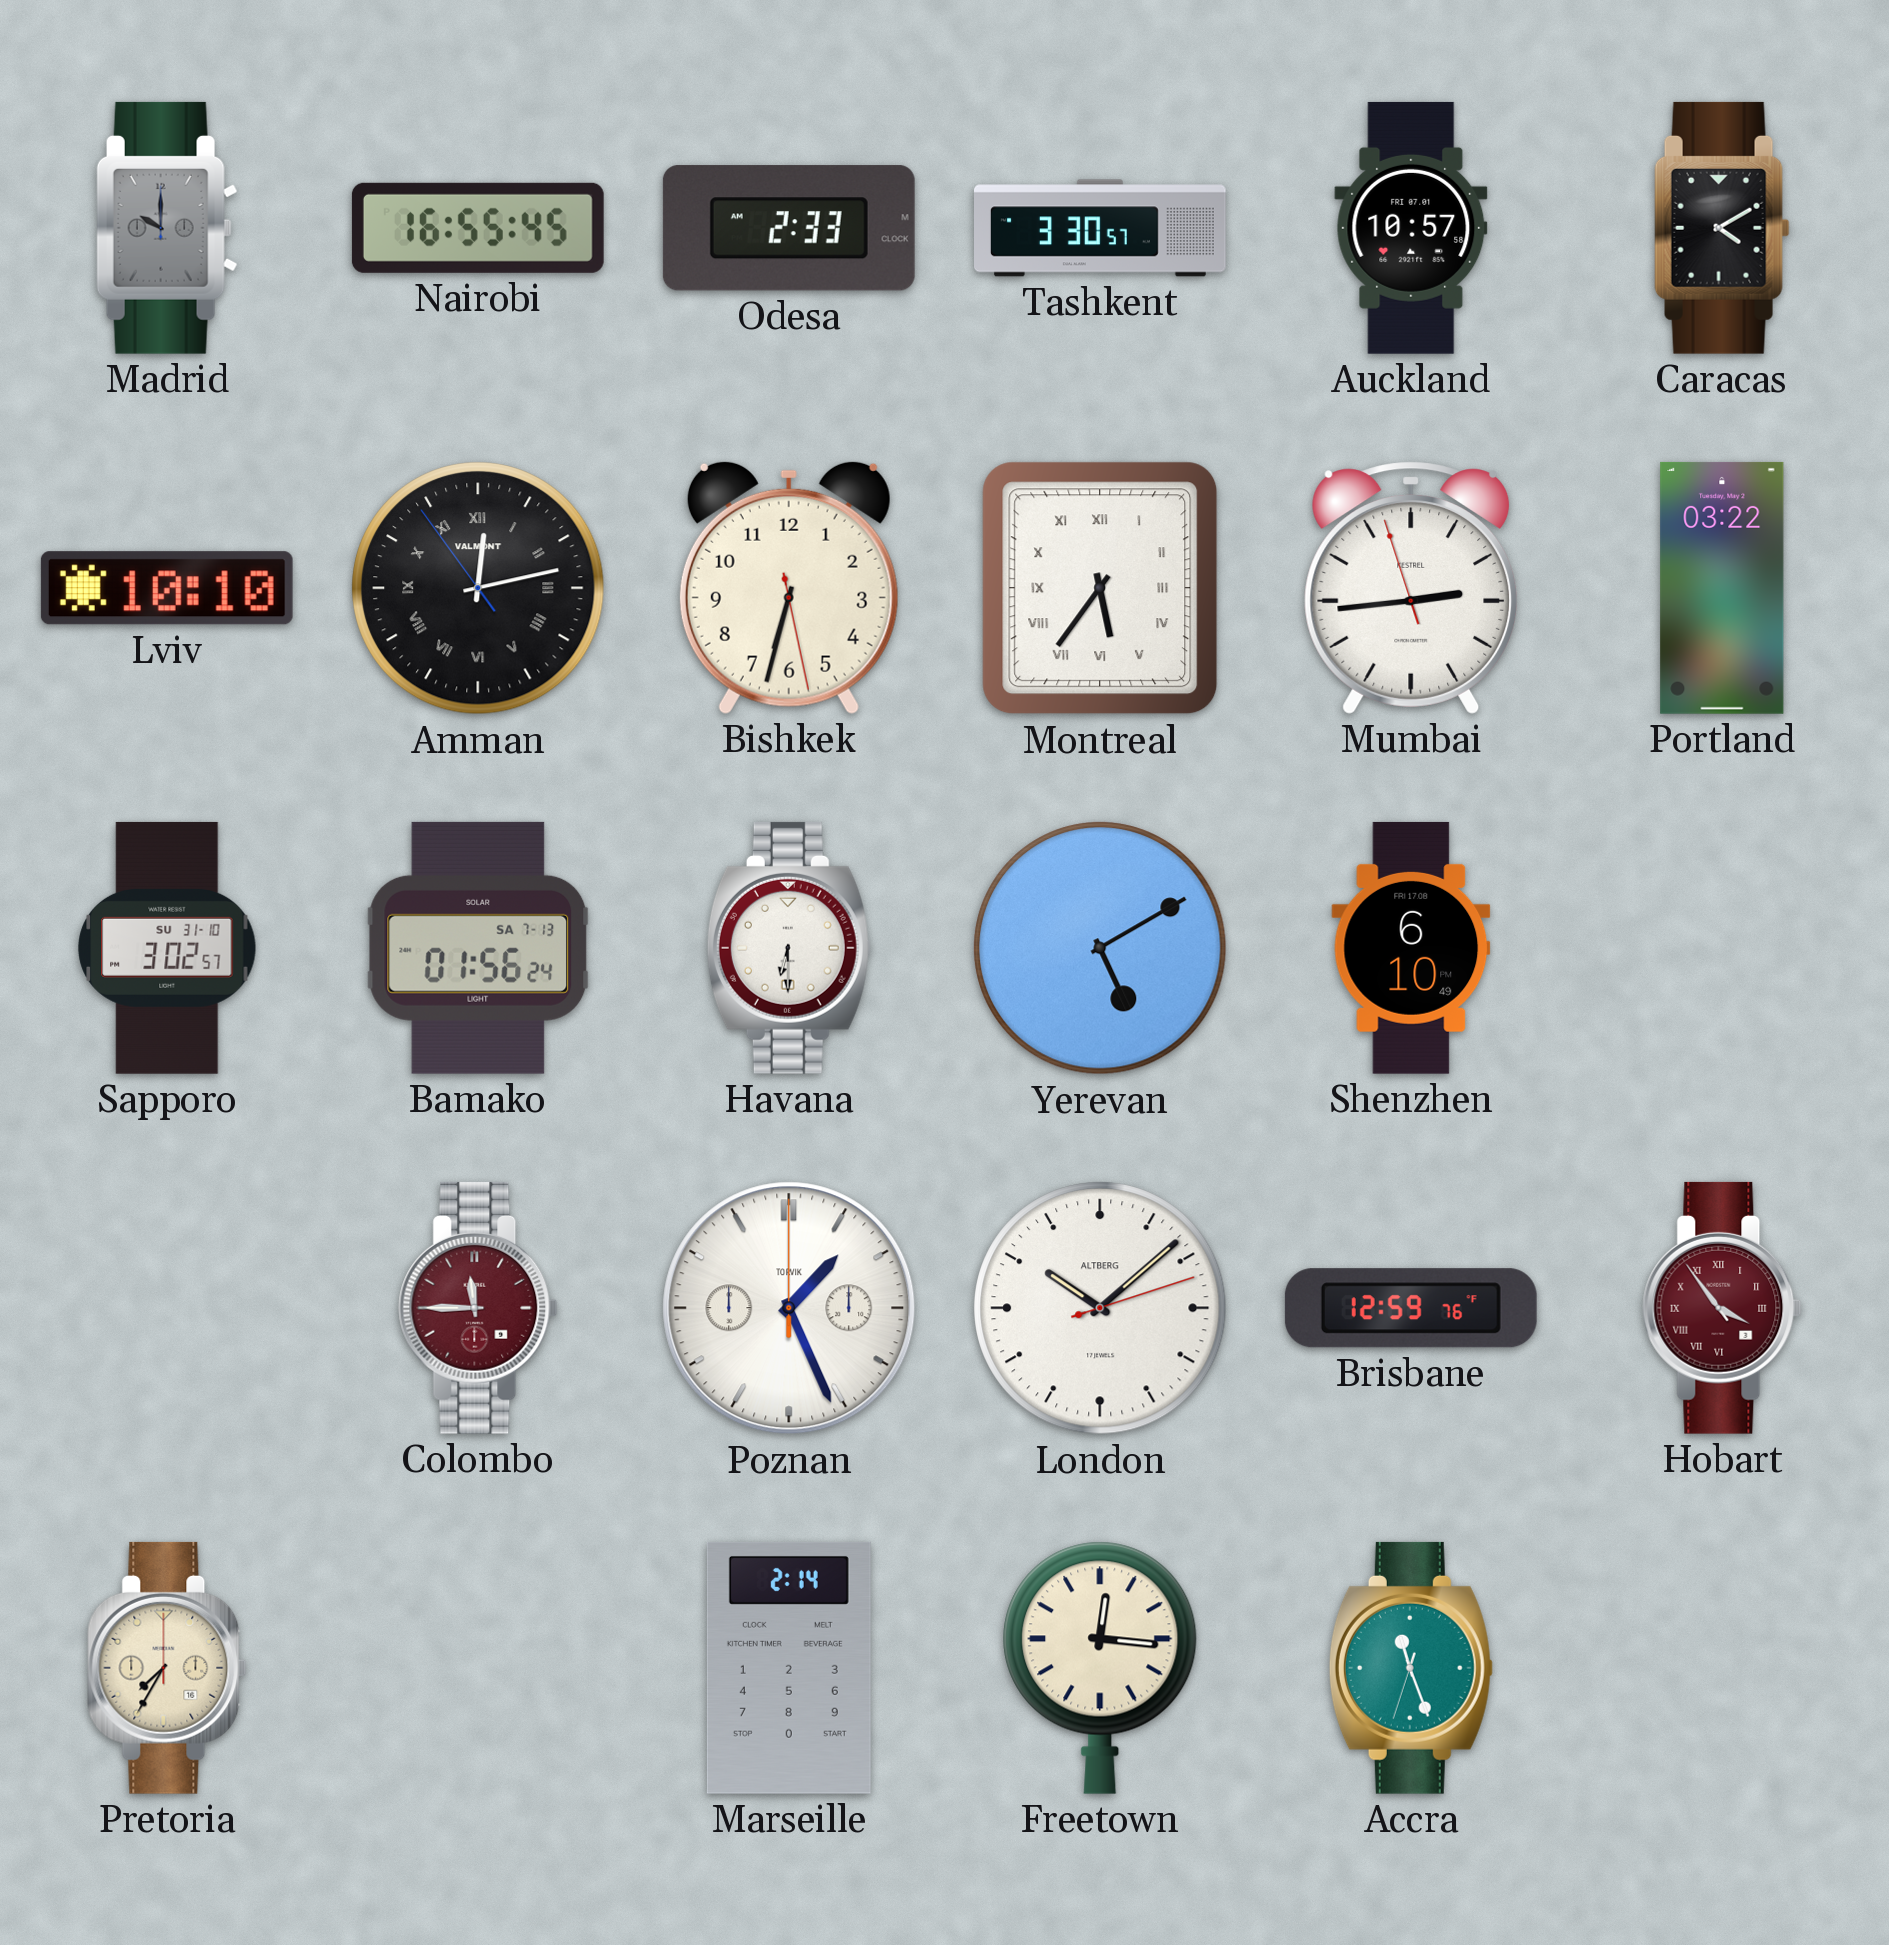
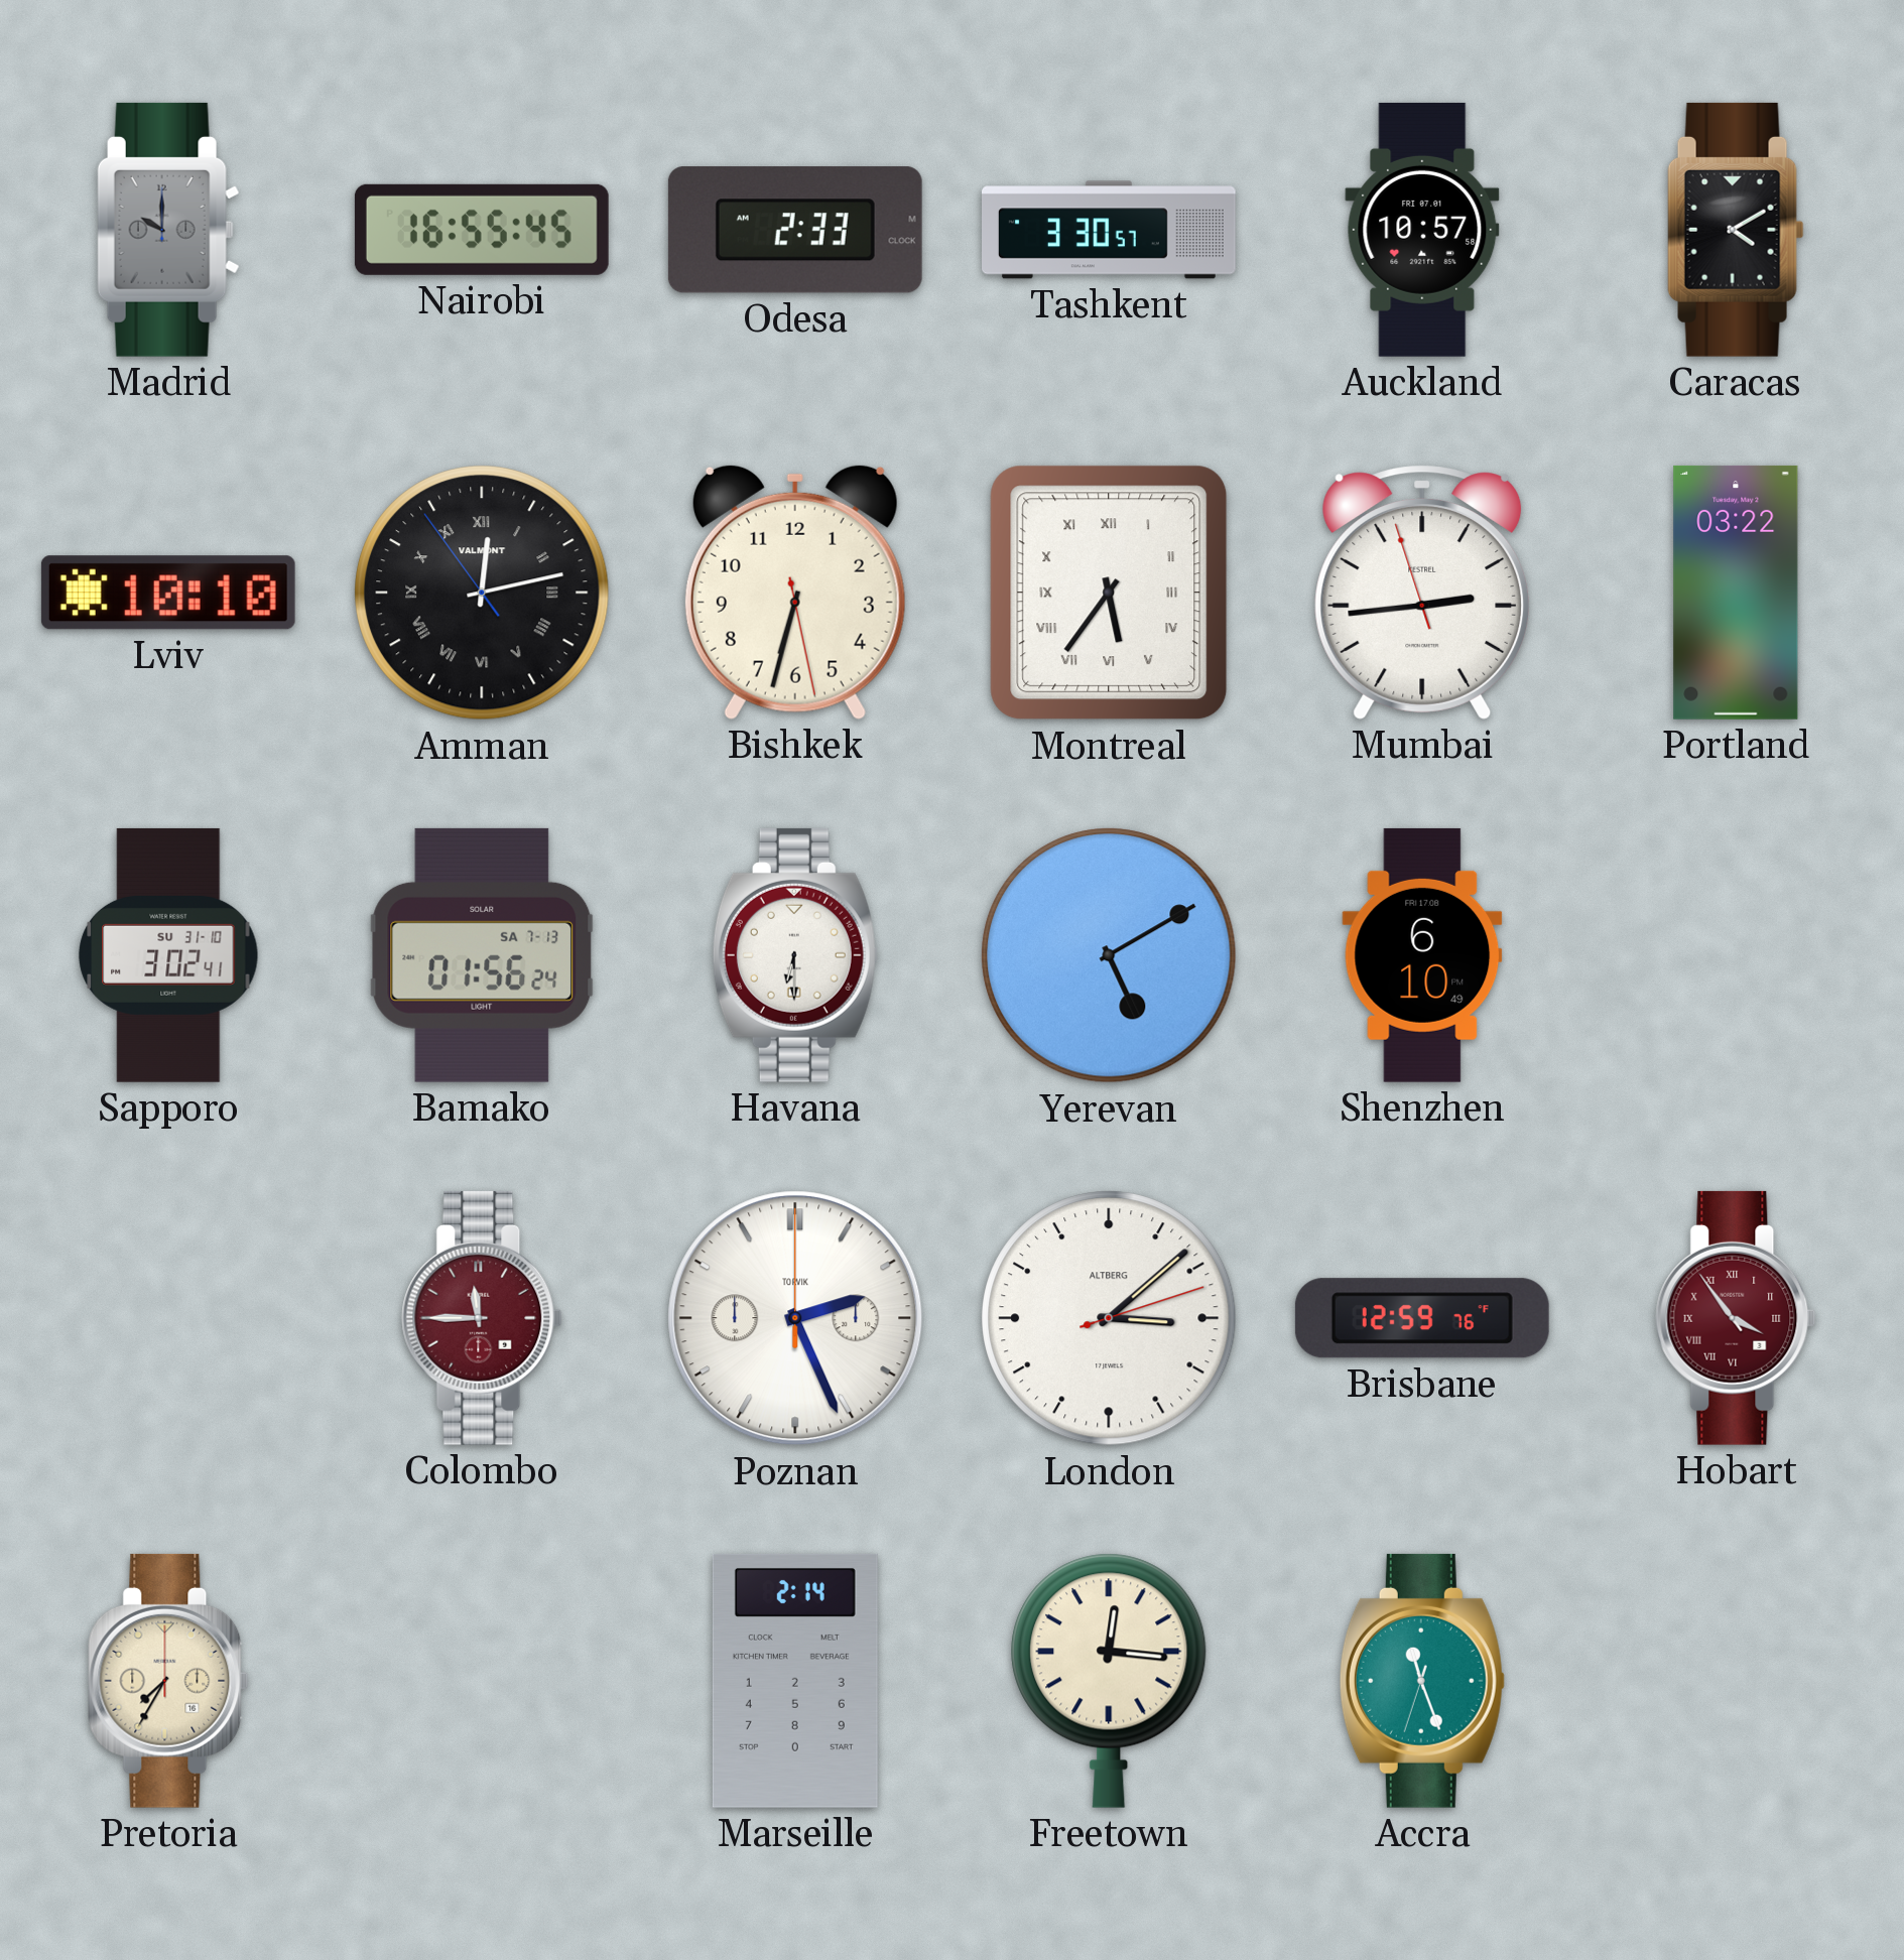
Sapporo: 3:02:57 -> 3:02:41
Poznan: 1:26 -> 2:26
London: 10:08 -> 3:08
